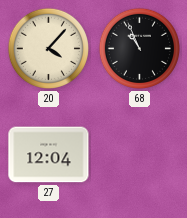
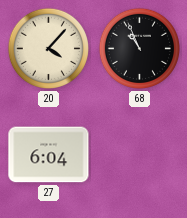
27: 12:04 -> 6:04
